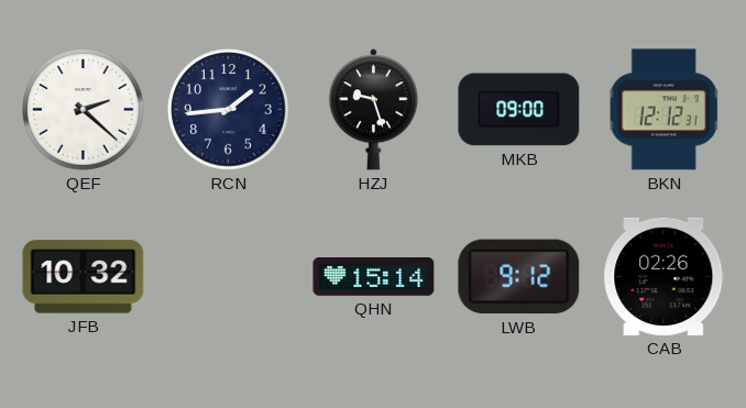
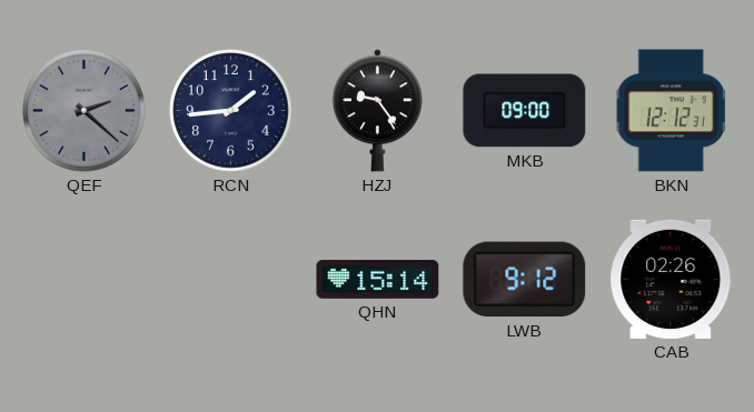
QEF dial: white -> grey
HZJ: 9:27 -> 9:24
JFB: 10:32 -> none
